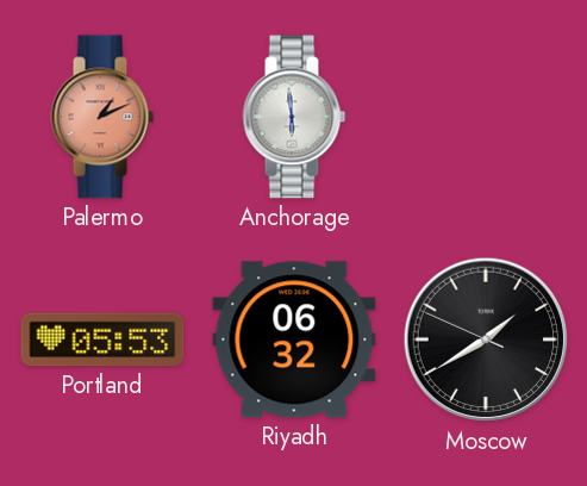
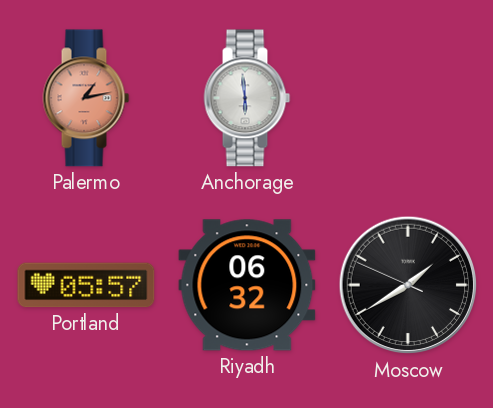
Palermo: 1:11 -> 1:13
Portland: 05:53 -> 05:57
